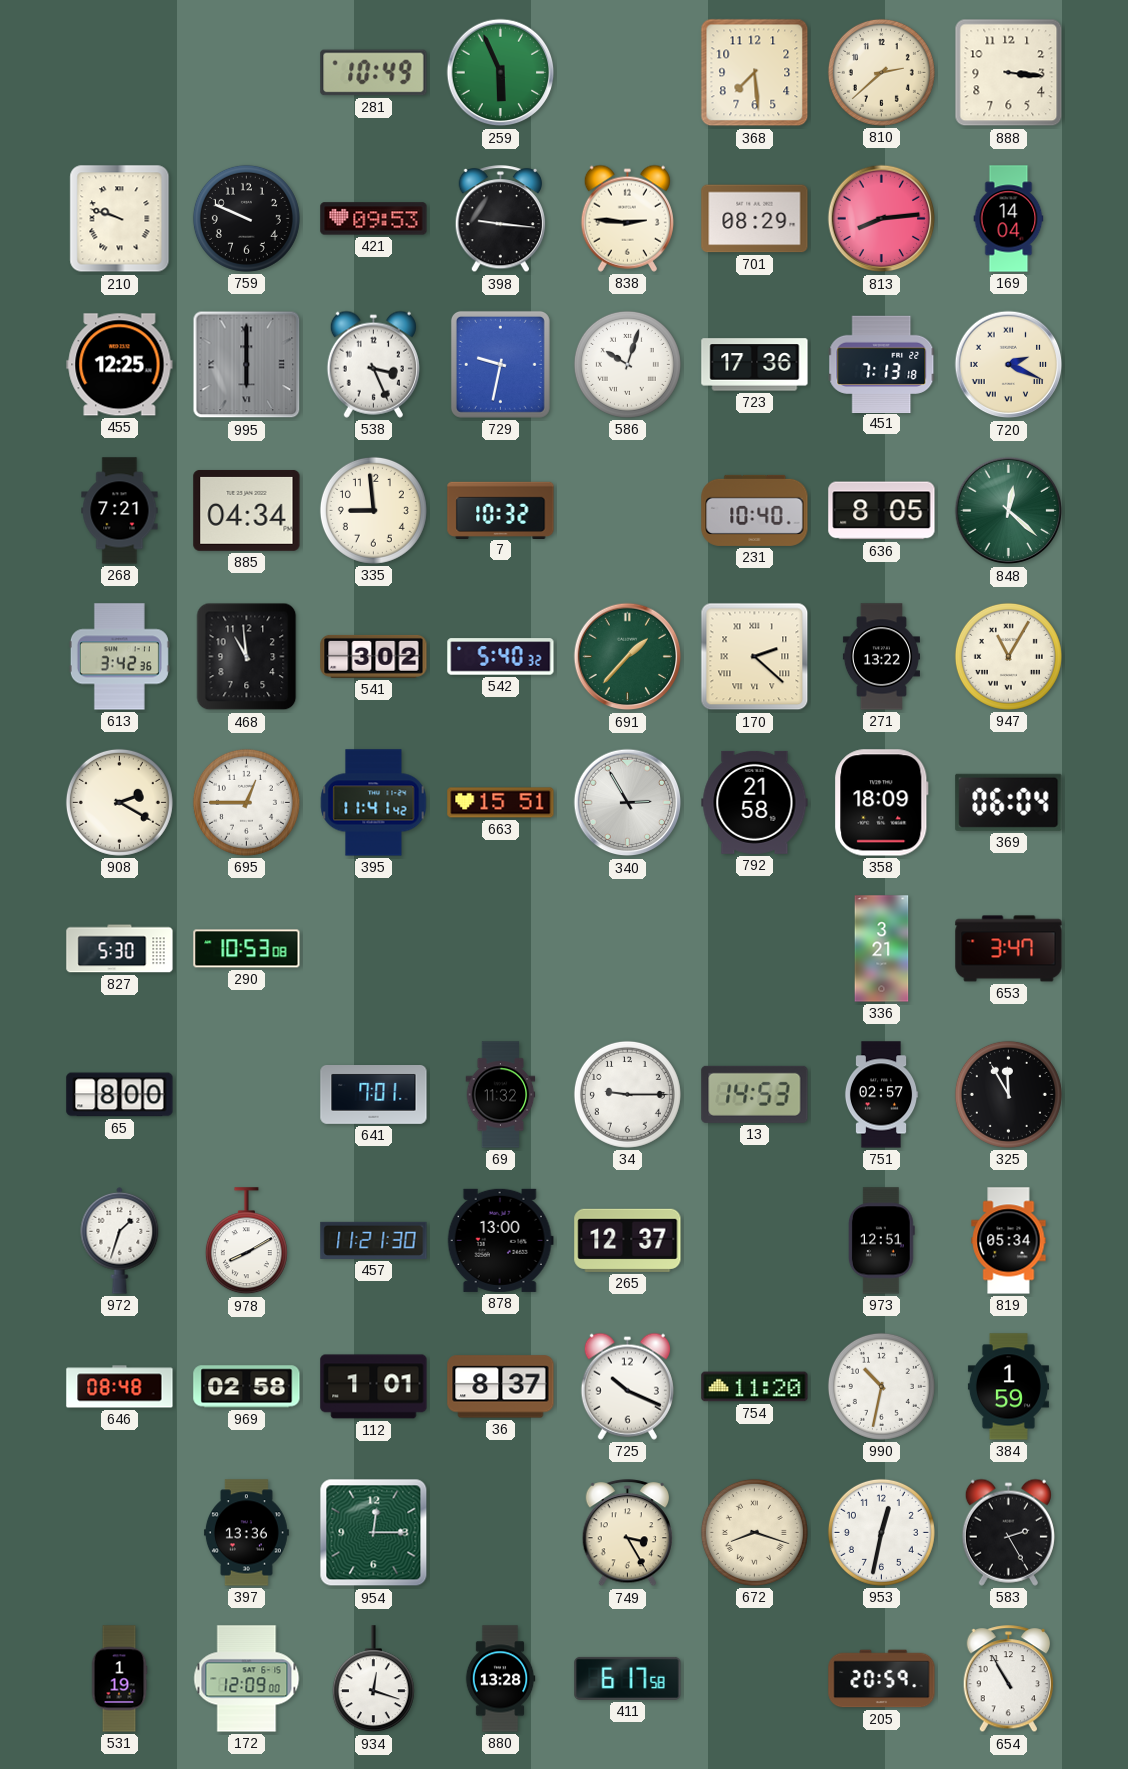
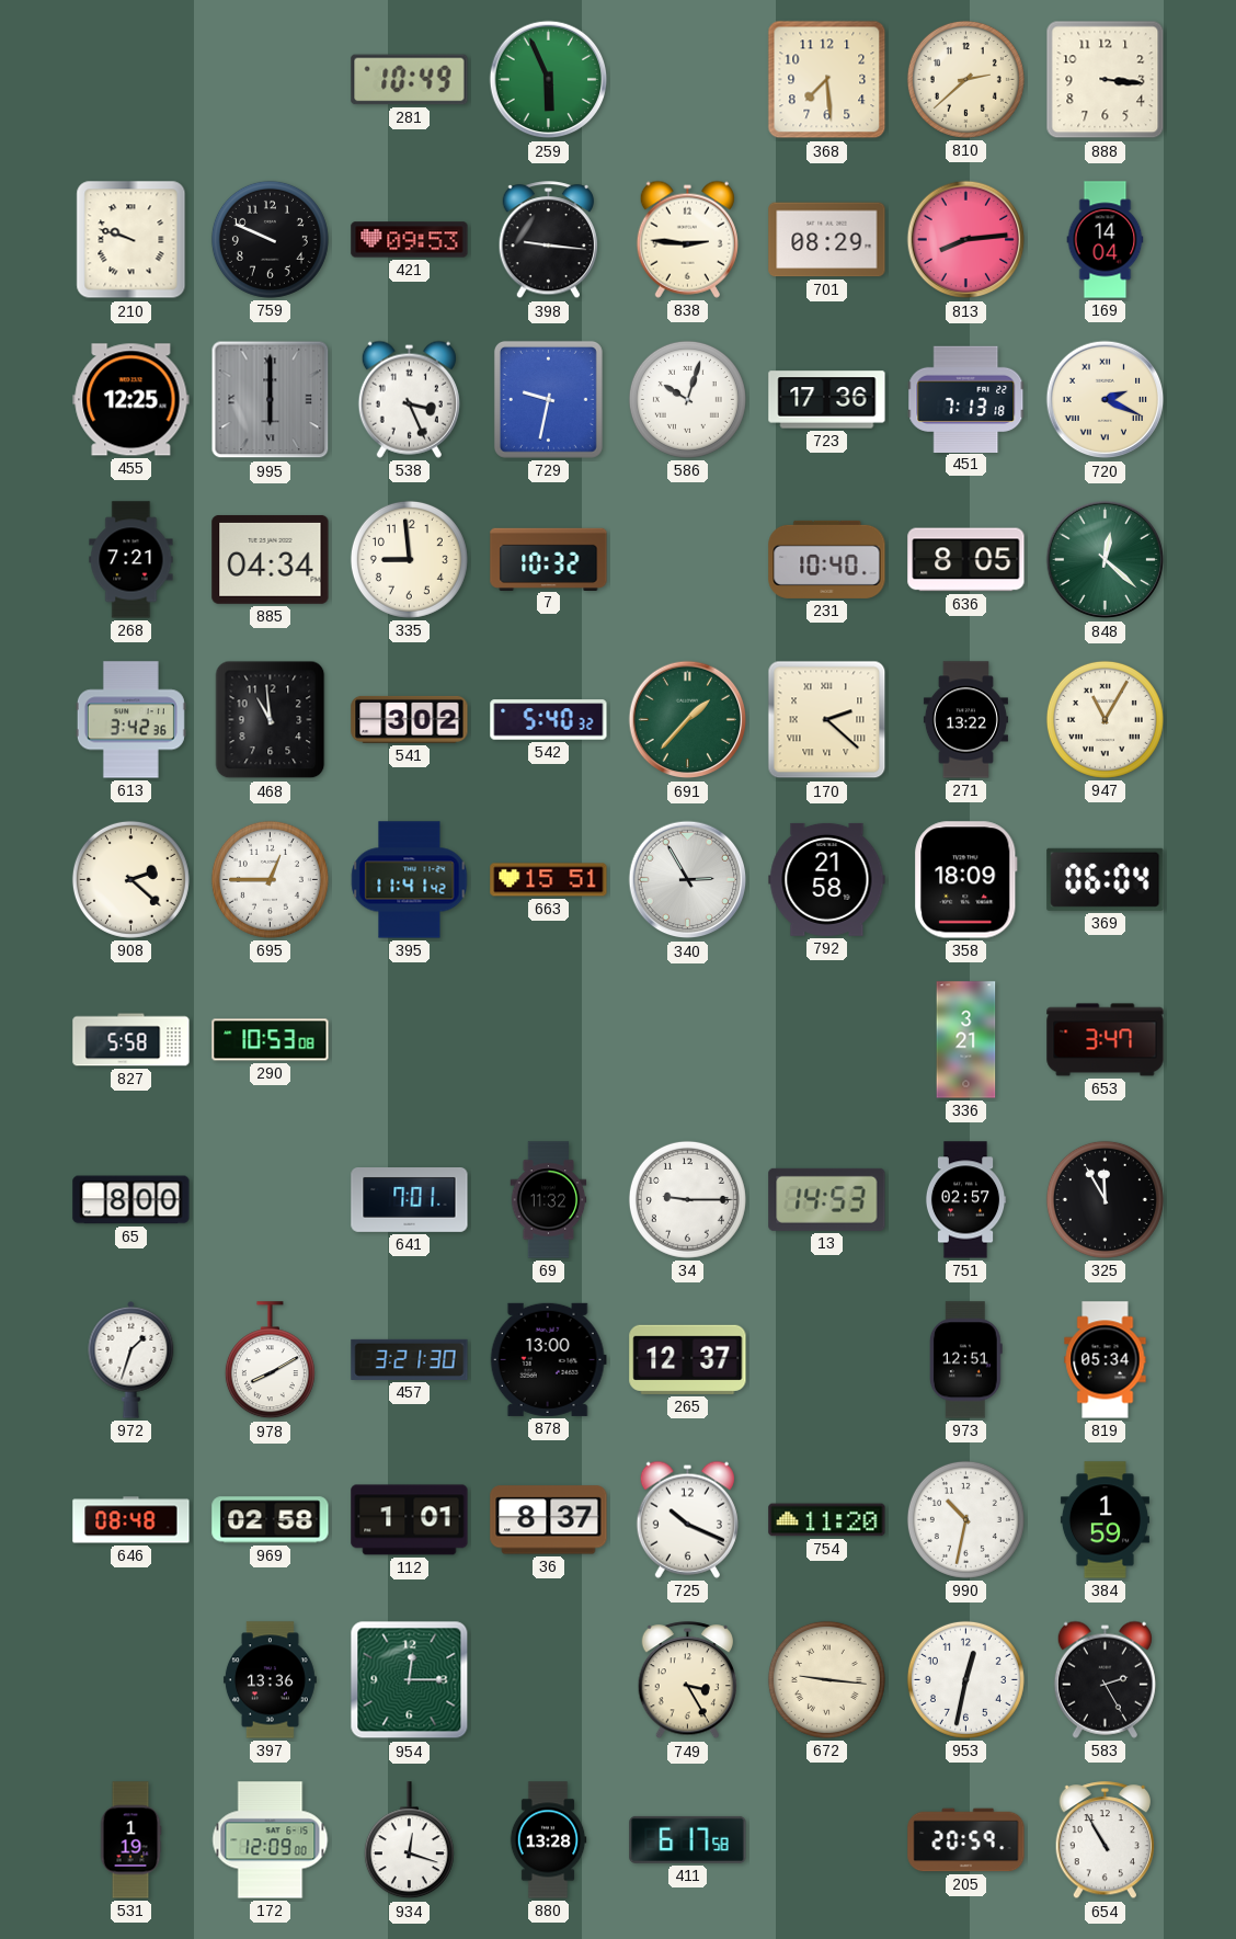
908: 2:20 -> 2:22
827: 5:30 -> 5:58
457: 11:21 -> 3:21
672: 8:18 -> 9:16
